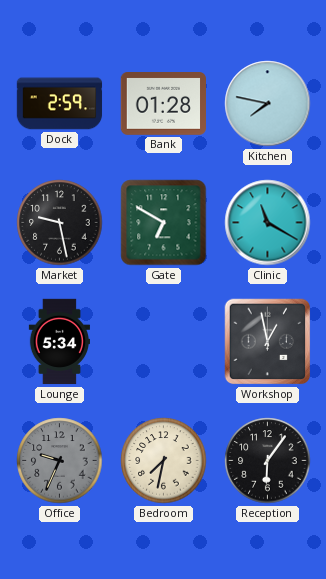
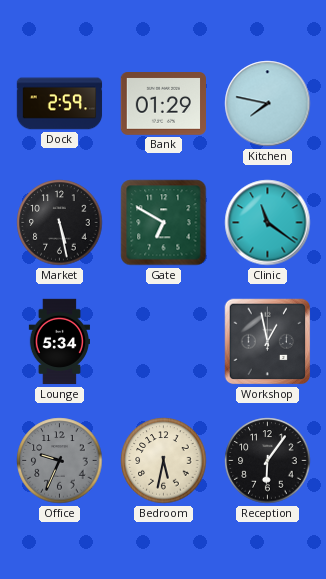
Bank: 01:28 -> 01:29
Market: 9:28 -> 5:28
Clinic: 11:20 -> 11:21
Bedroom: 7:32 -> 5:32
